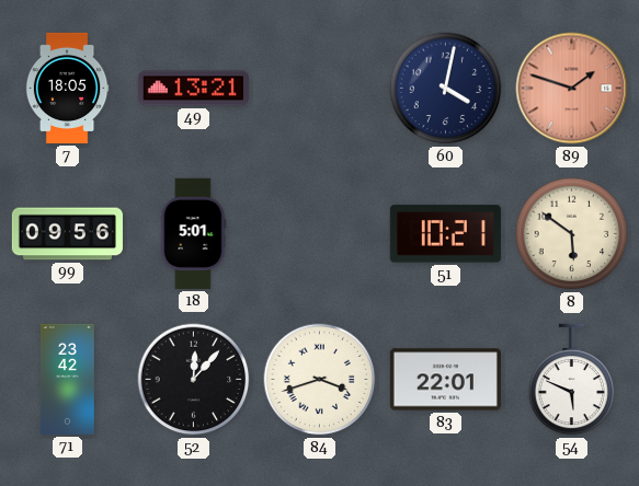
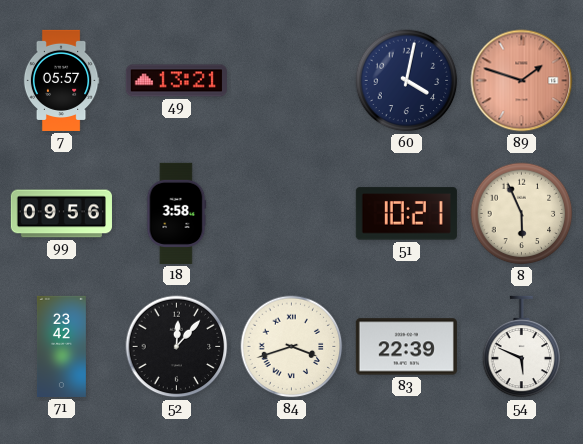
7: 18:05 -> 05:57
18: 5:01 -> 3:58
8: 5:51 -> 5:56
83: 22:01 -> 22:39
